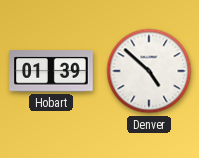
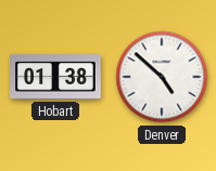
Hobart: 01:39 -> 01:38
